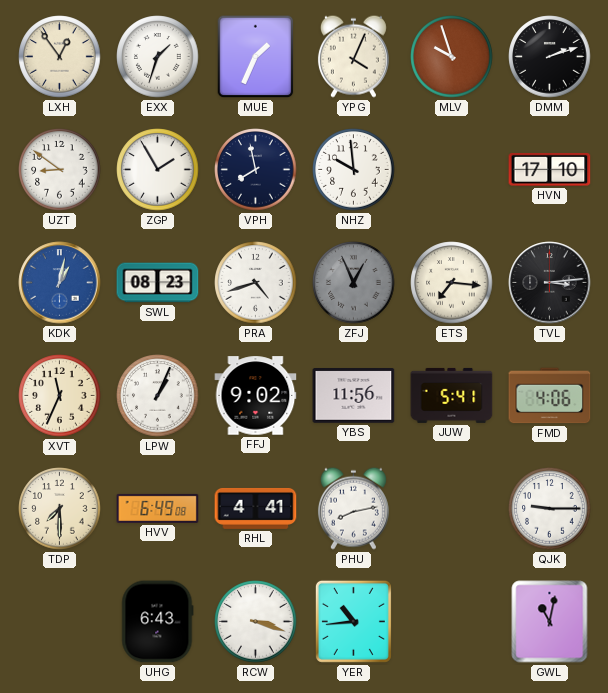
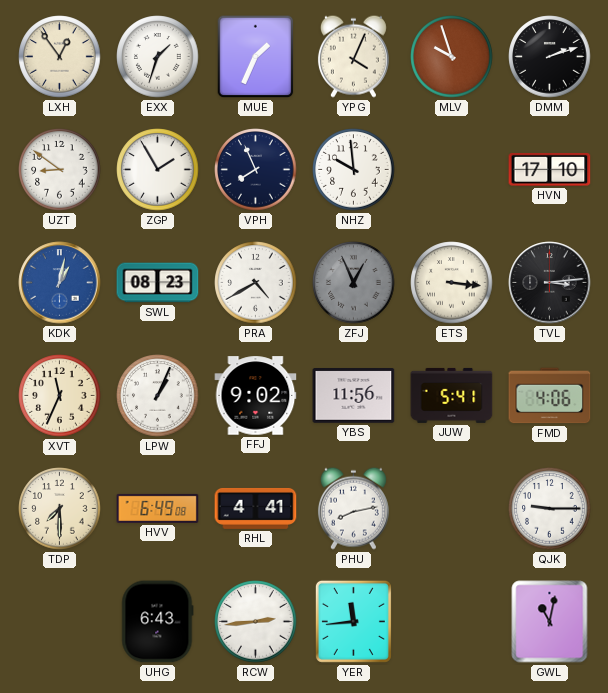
VPH: 7:58 -> 7:56
PRA: 4:42 -> 4:40
ETS: 7:16 -> 3:16
RCW: 3:18 -> 2:44
YER: 10:44 -> 11:44
